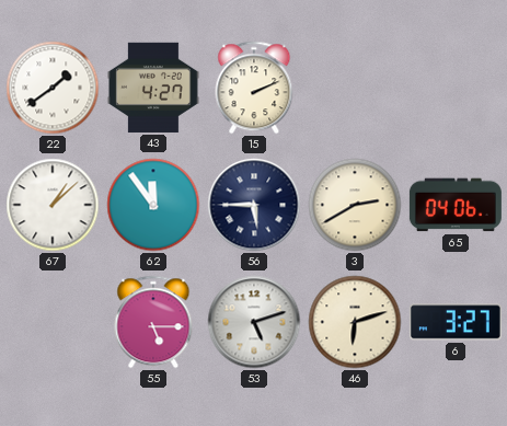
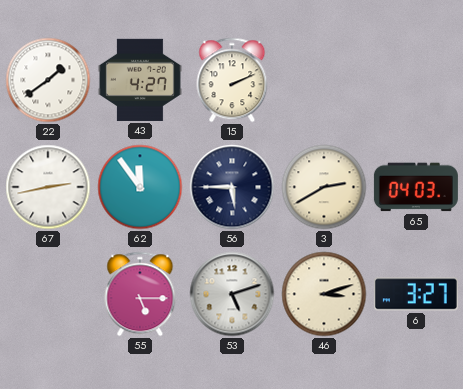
67: 1:08 -> 2:43
65: 04:06 -> 04:03
46: 6:12 -> 3:12
